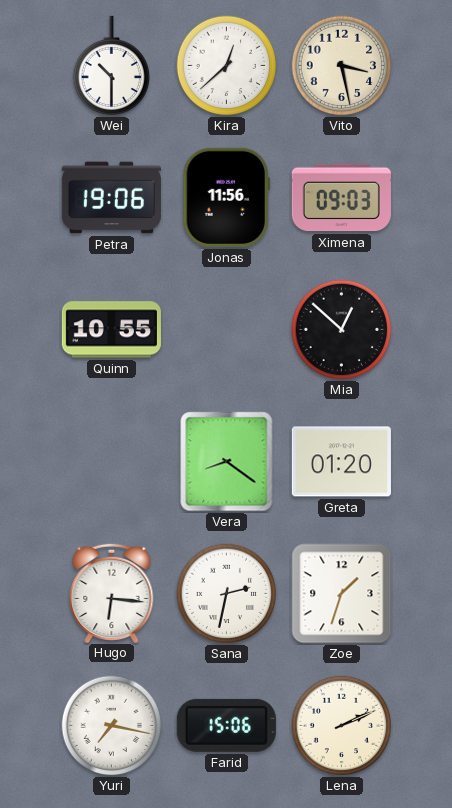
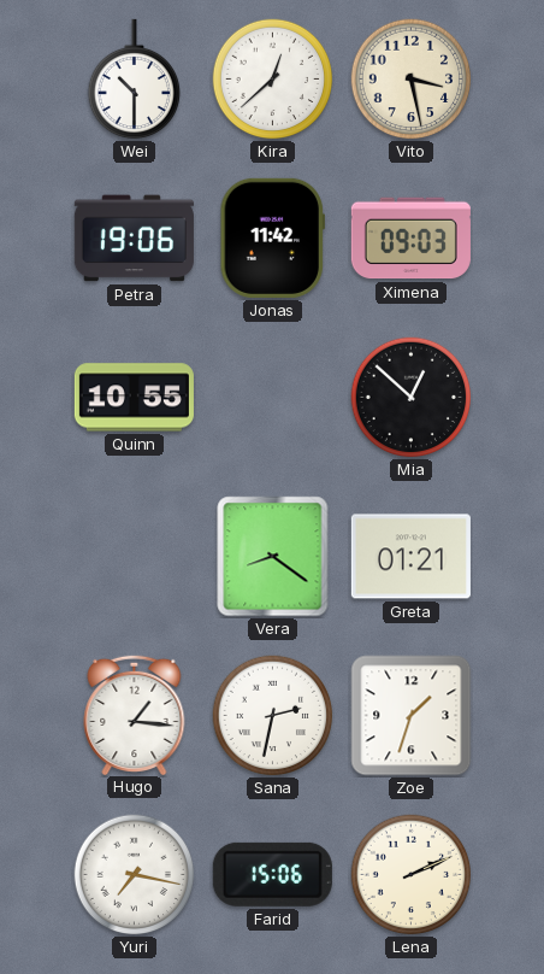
Jonas: 11:56 -> 11:42
Greta: 01:20 -> 01:21
Hugo: 6:16 -> 1:16
